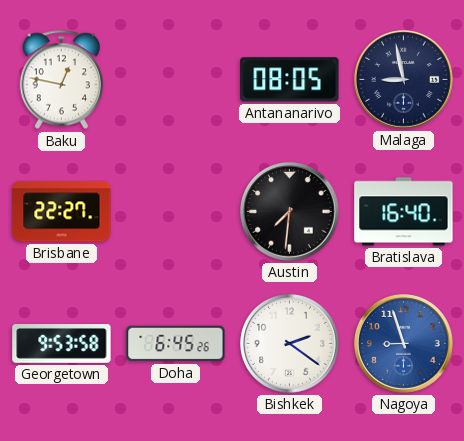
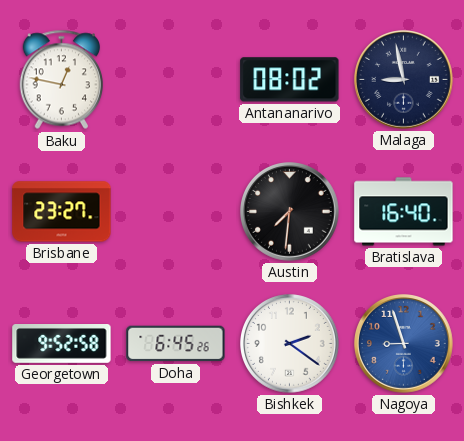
Antananarivo: 08:05 -> 08:02
Brisbane: 22:27 -> 23:27
Georgetown: 9:53 -> 9:52
